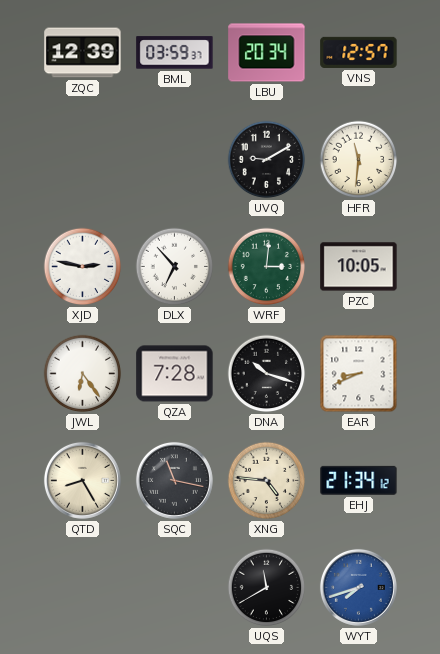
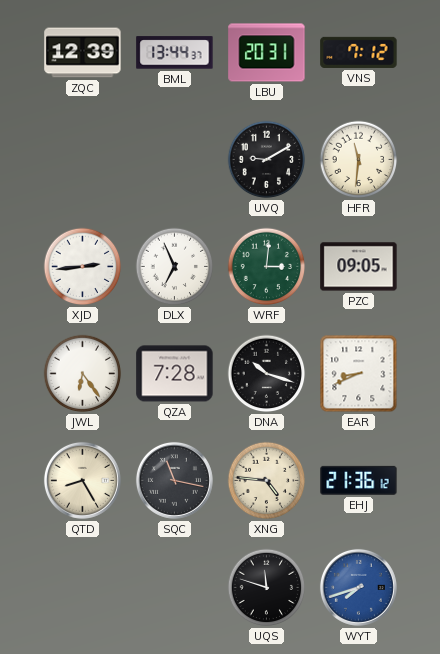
BML: 03:59 -> 13:44
LBU: 20:34 -> 20:31
VNS: 12:57 -> 7:12
XJD: 2:47 -> 2:44
DLX: 6:53 -> 6:56
PZC: 10:05 -> 09:05
EHJ: 21:34 -> 21:36
UQS: 11:40 -> 11:48
